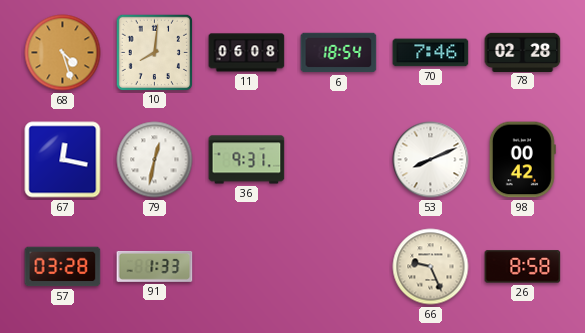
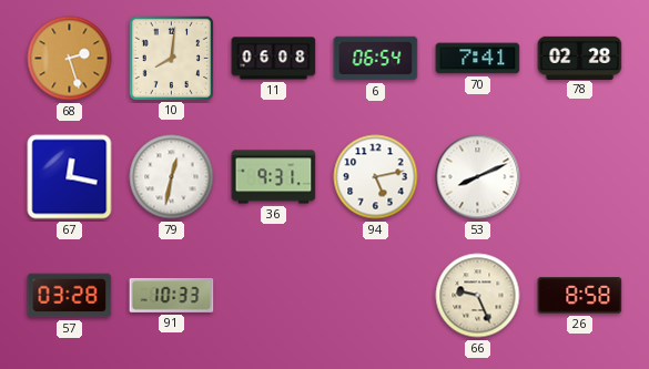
68: 4:27 -> 2:27
6: 18:54 -> 06:54
70: 7:46 -> 7:41
94: none -> 5:13
98: 00:42 -> none
91: 1:33 -> 10:33
